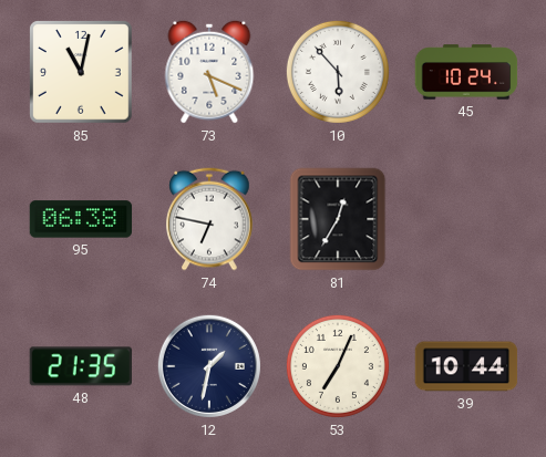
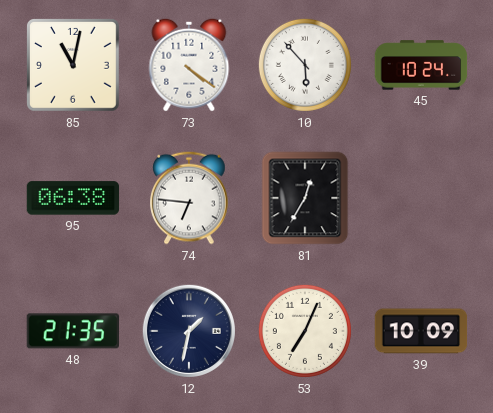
73: 5:19 -> 4:21
74: 6:47 -> 6:46
39: 10:44 -> 10:09
